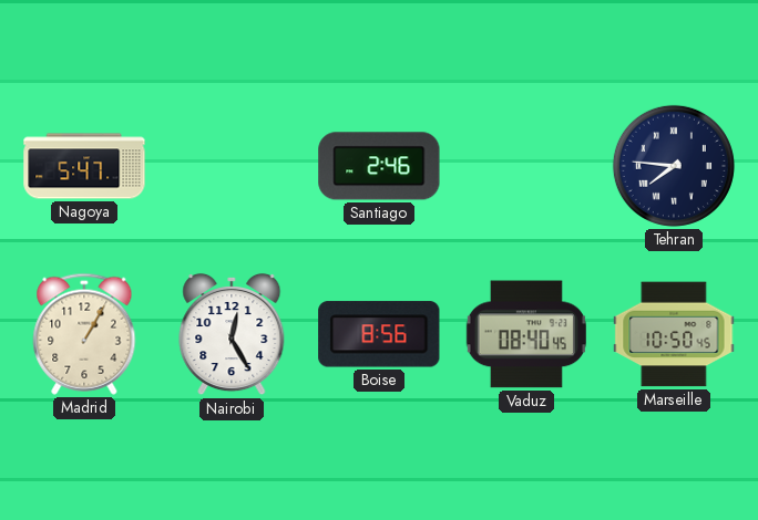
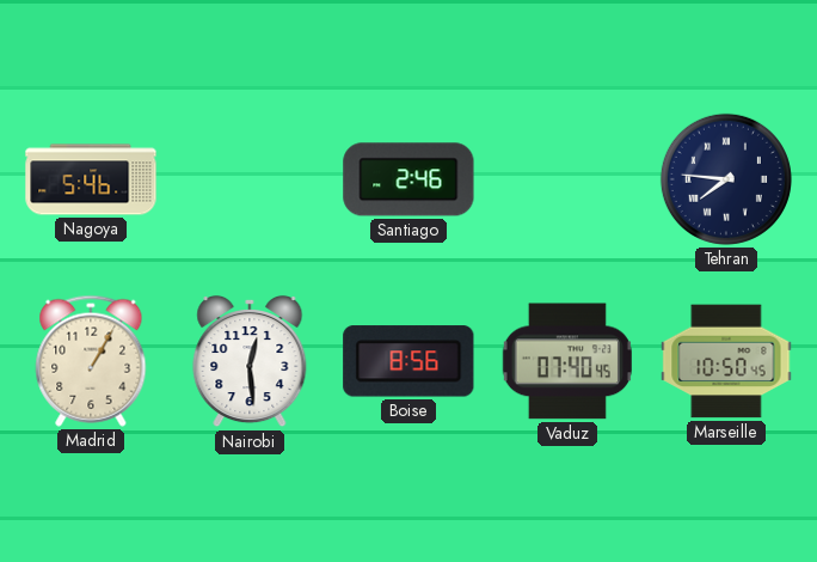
Nagoya: 5:47 -> 5:46
Nairobi: 12:25 -> 12:29
Vaduz: 08:40 -> 07:40
